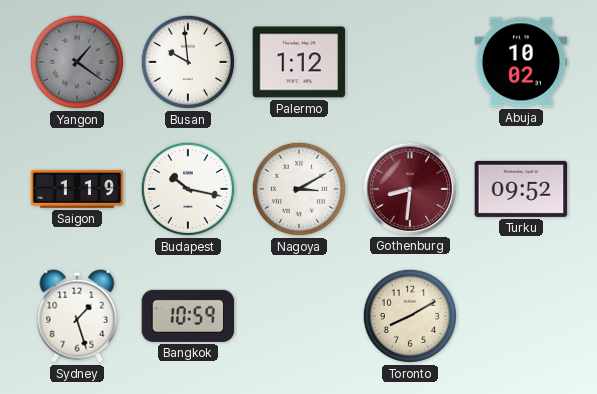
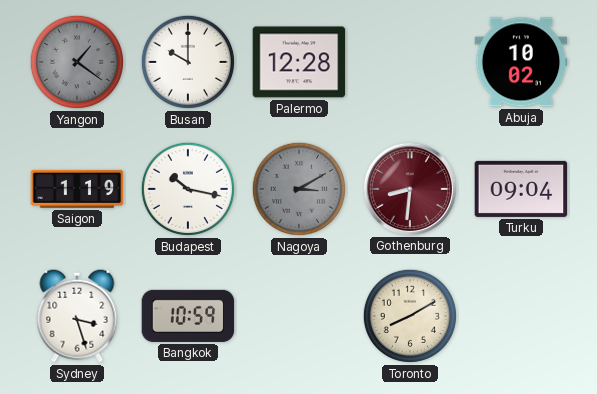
Busan: 9:59 -> 10:00
Palermo: 1:12 -> 12:28
Nagoya dial: white -> grey
Turku: 09:52 -> 09:04
Sydney: 1:27 -> 3:27
